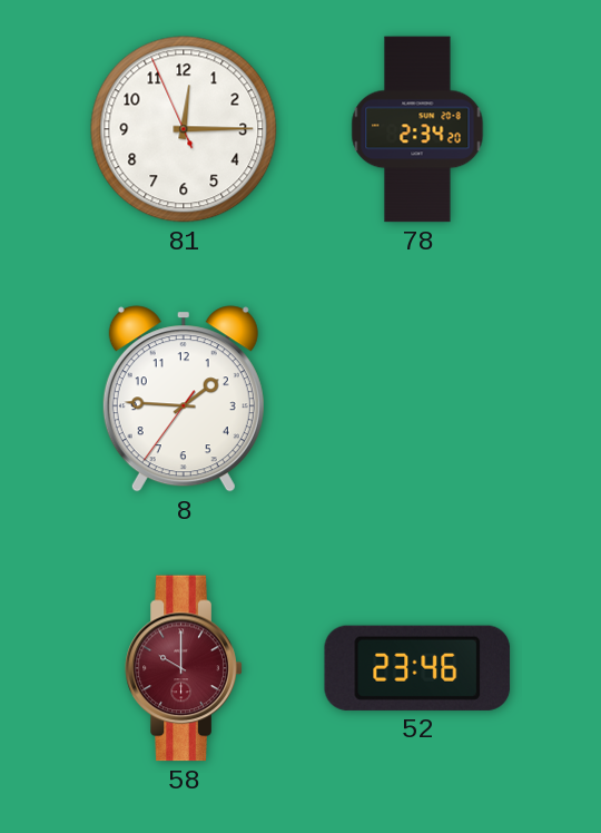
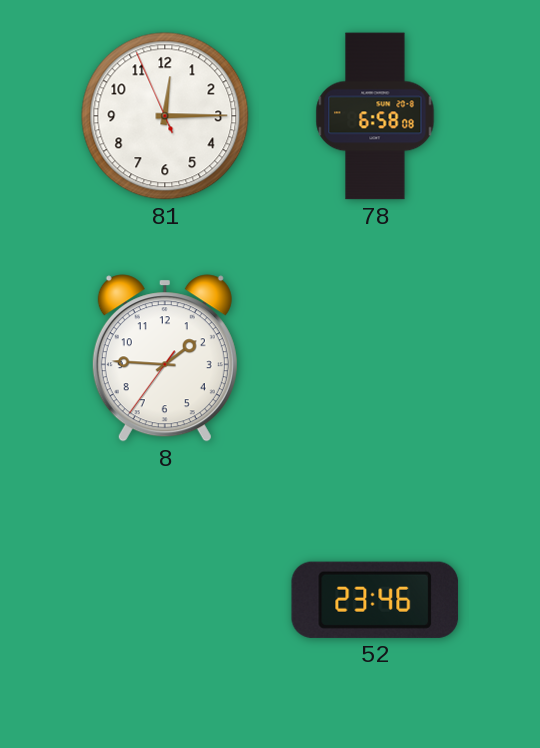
78: 2:34 -> 6:58
58: 10:00 -> none
